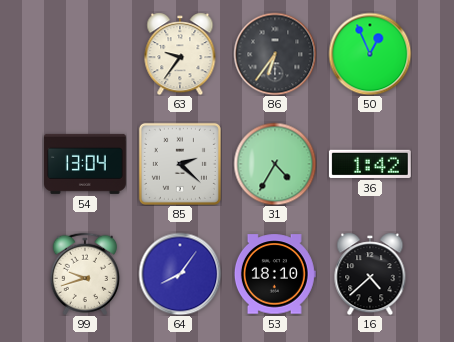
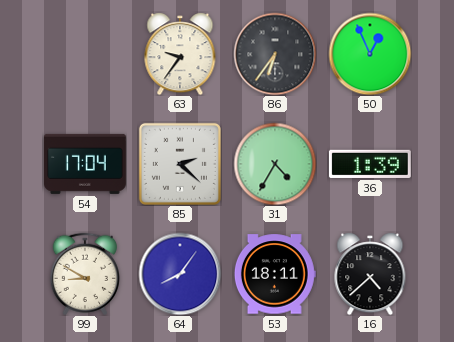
54: 13:04 -> 17:04
36: 1:42 -> 1:39
99: 9:42 -> 8:50
53: 18:10 -> 18:11
